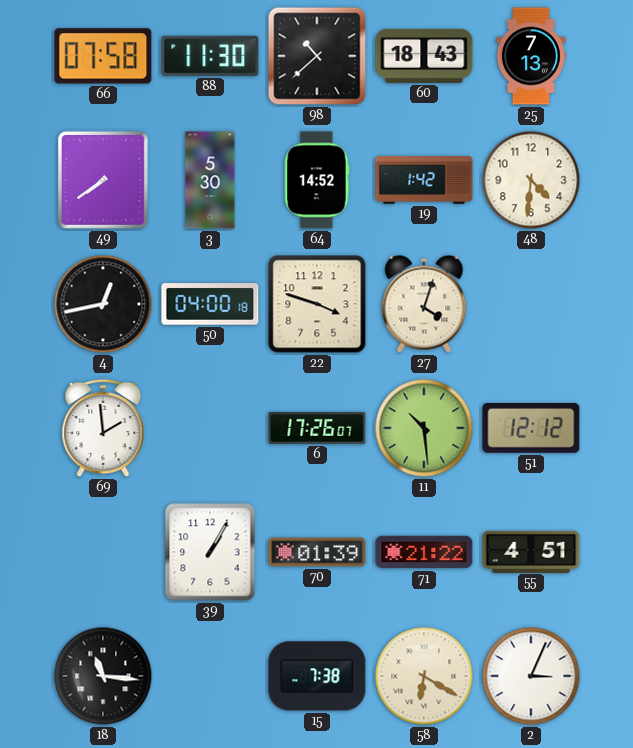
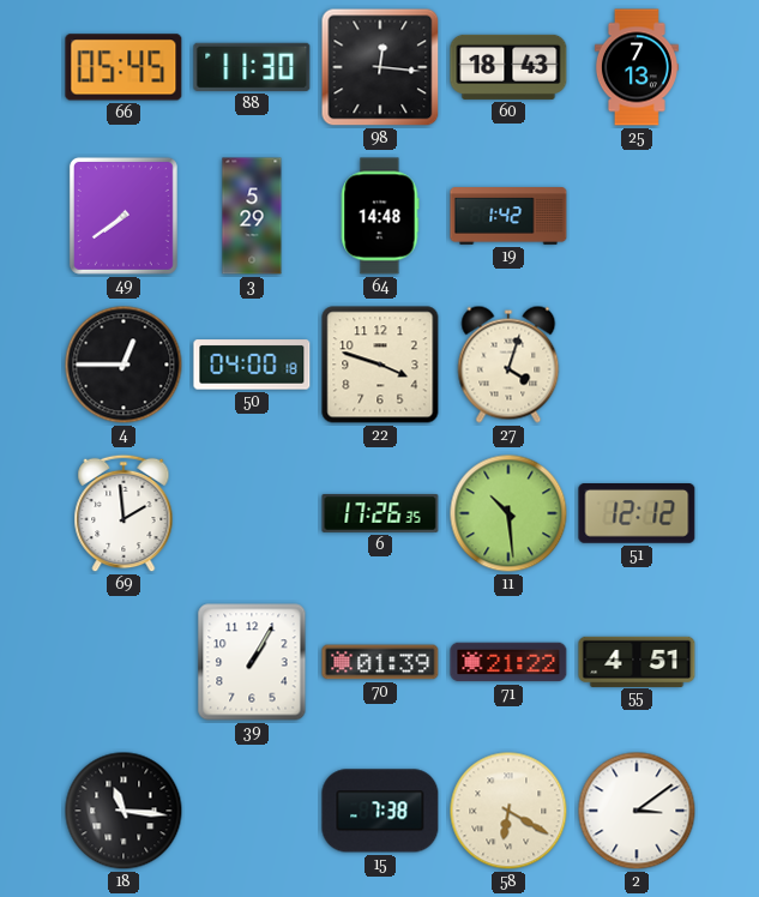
66: 07:58 -> 05:45
98: 10:38 -> 12:16
3: 5:30 -> 5:29
64: 14:52 -> 14:48
48: 4:31 -> none
4: 12:43 -> 12:45
6: 17:26:07 -> 17:26:35
2: 3:04 -> 3:09
